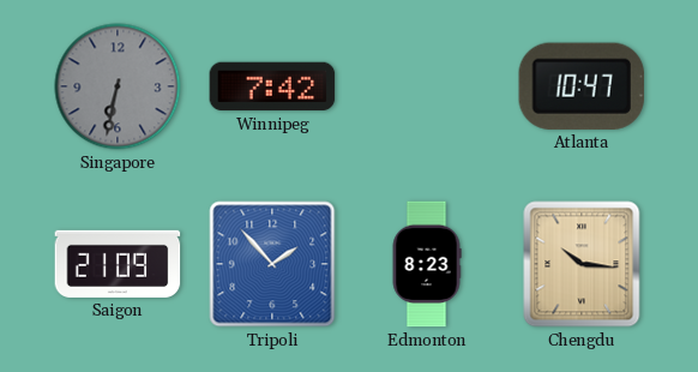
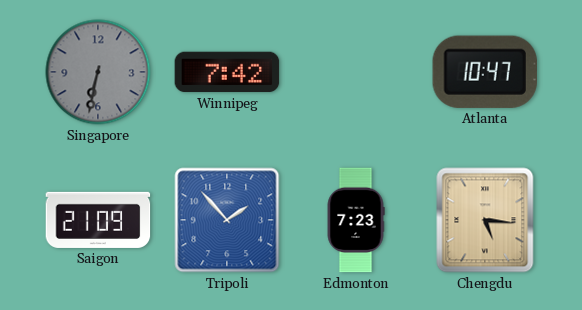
Edmonton: 8:23 -> 7:23
Chengdu: 10:16 -> 5:16
